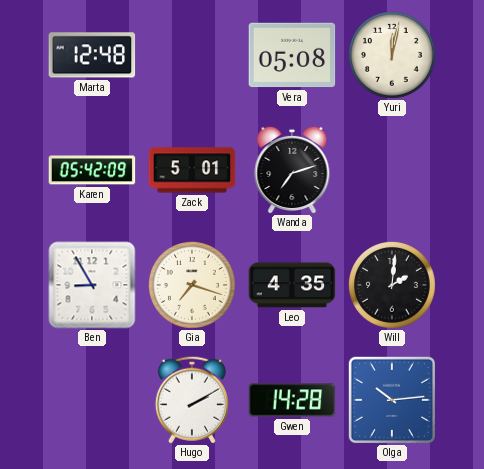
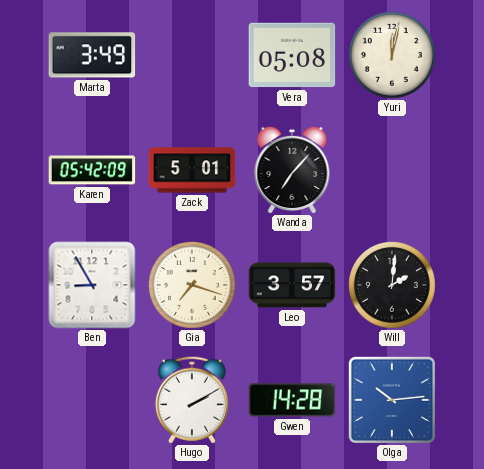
Marta: 12:48 -> 3:49
Wanda: 7:12 -> 7:07
Leo: 4:35 -> 3:57
